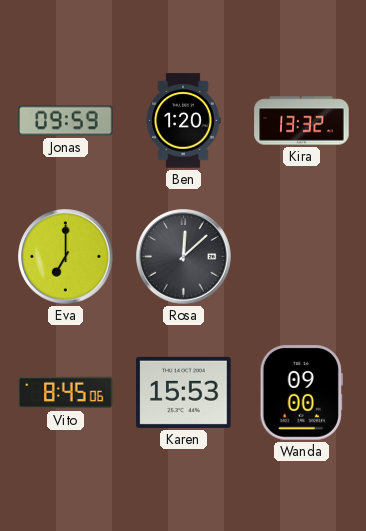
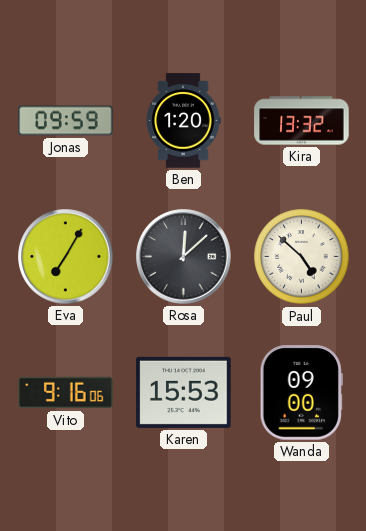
Eva: 7:00 -> 7:05
Paul: none -> 4:52
Vito: 8:45 -> 9:16
